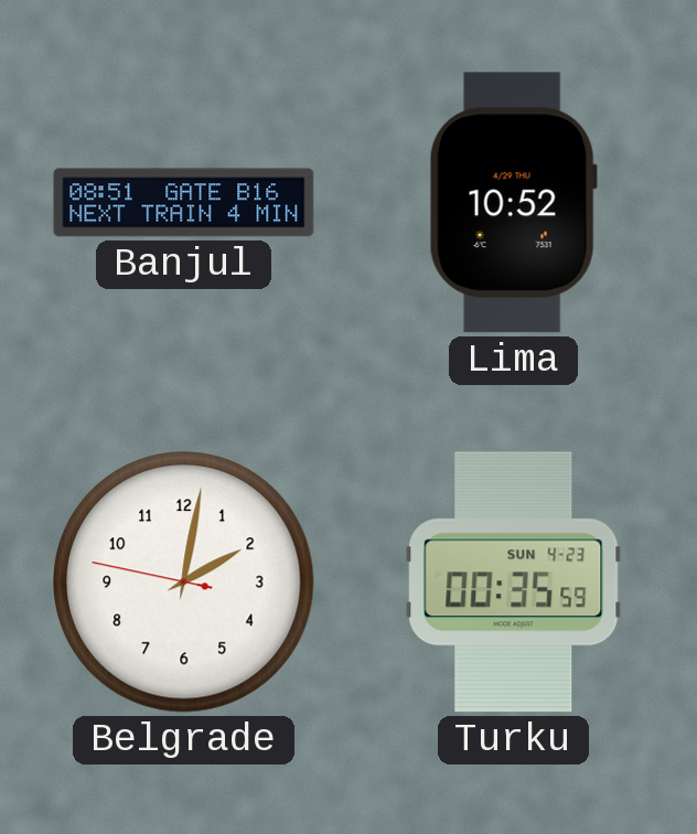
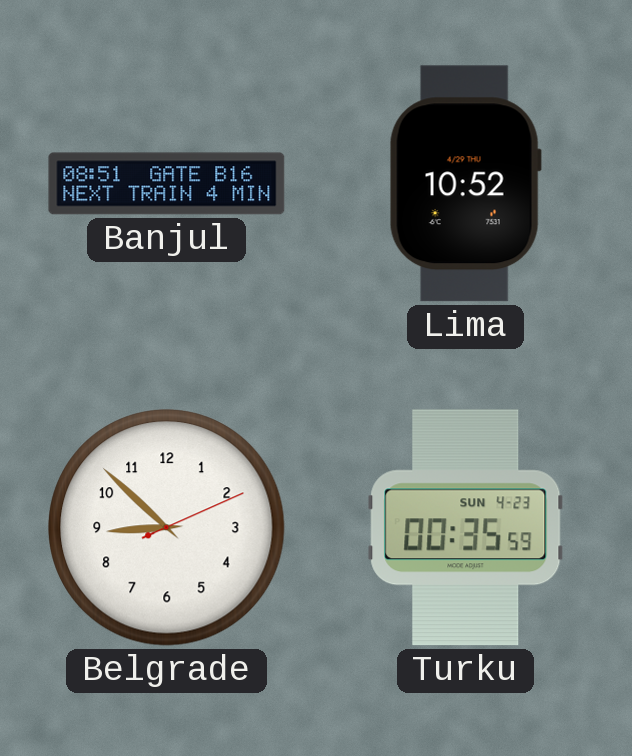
Belgrade: 2:01 -> 8:52
